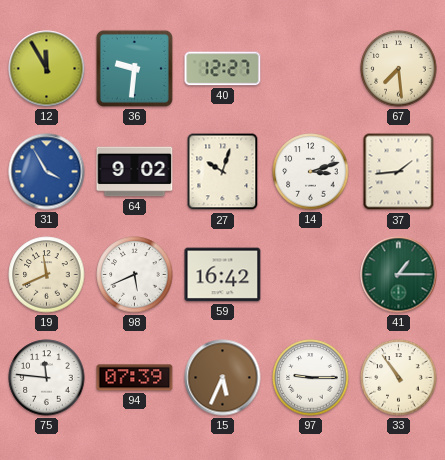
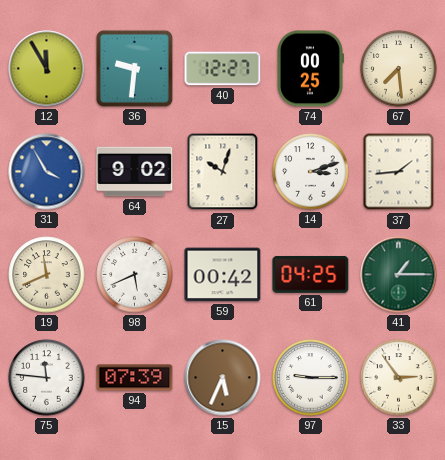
74: none -> 00:25
59: 16:42 -> 00:42
61: none -> 04:25
33: 10:54 -> 2:54
